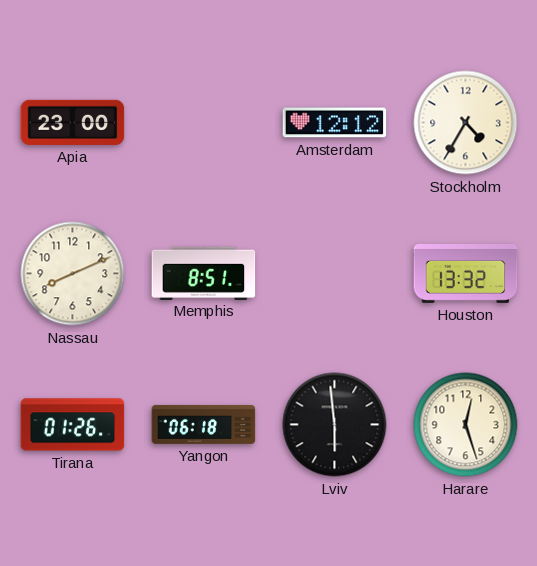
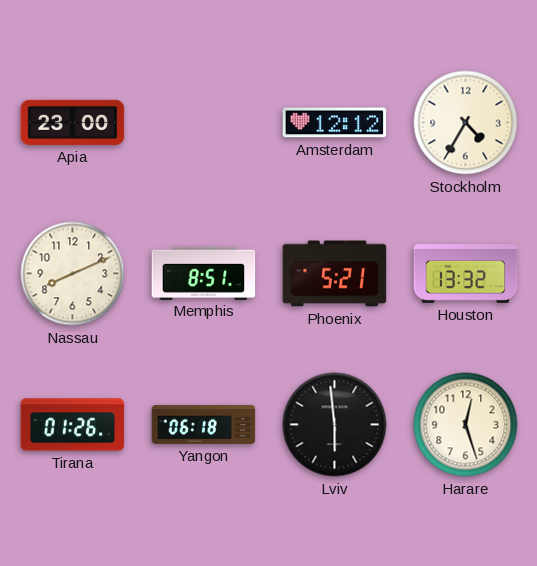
Phoenix: none -> 5:21
